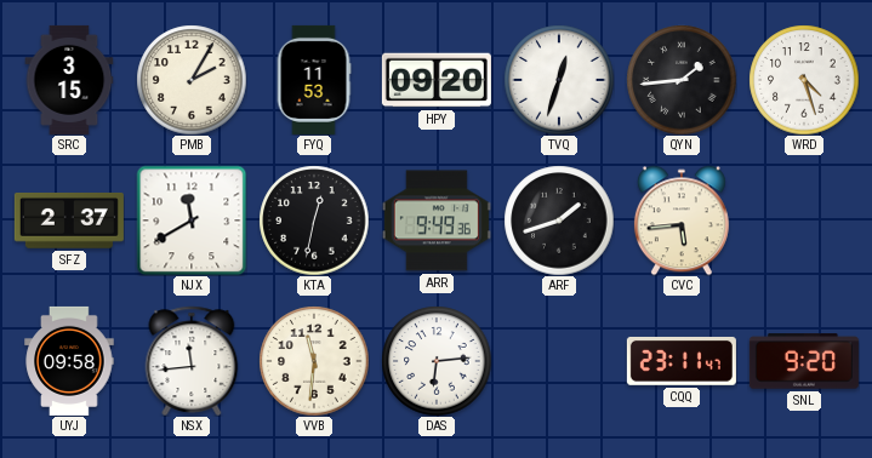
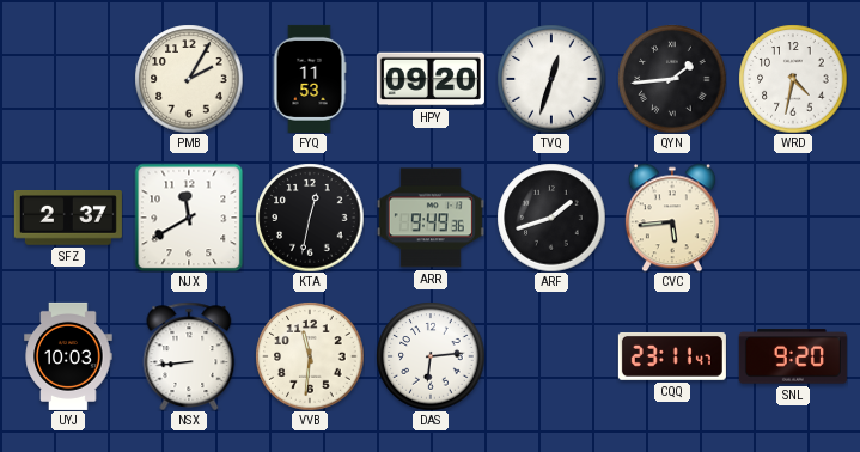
SRC: 3:15 -> none
WRD: 4:27 -> 4:32
UYJ: 09:58 -> 10:03
NSX: 11:44 -> 8:44
